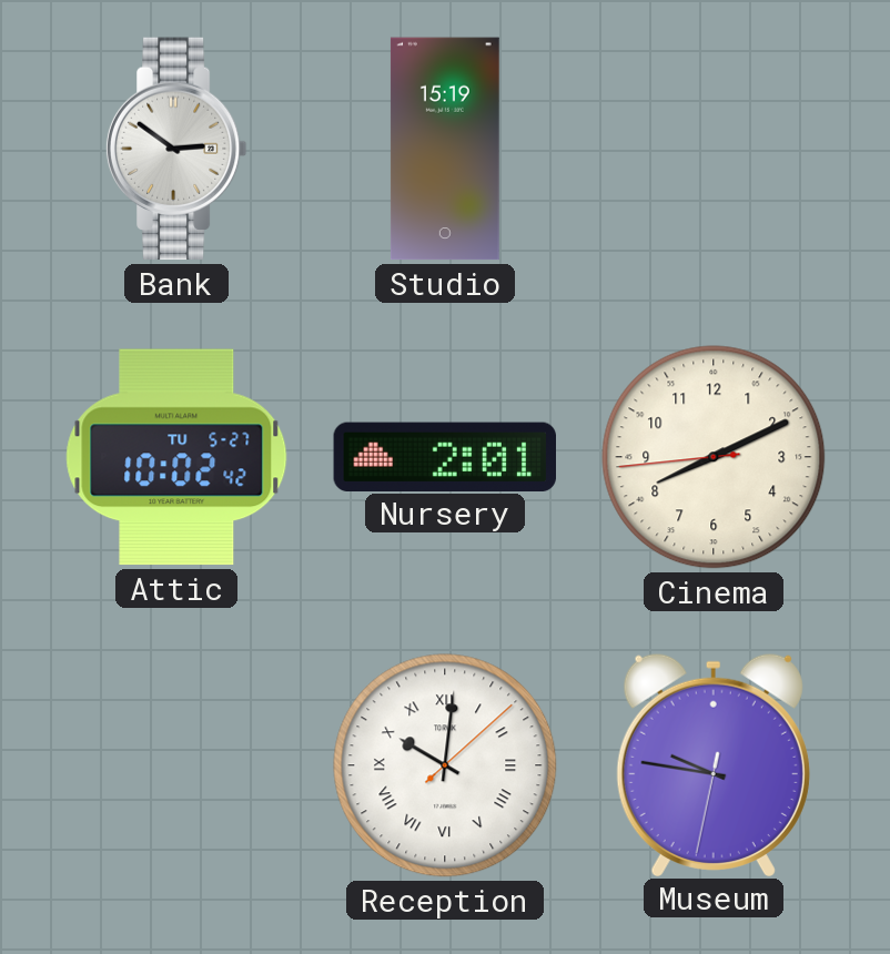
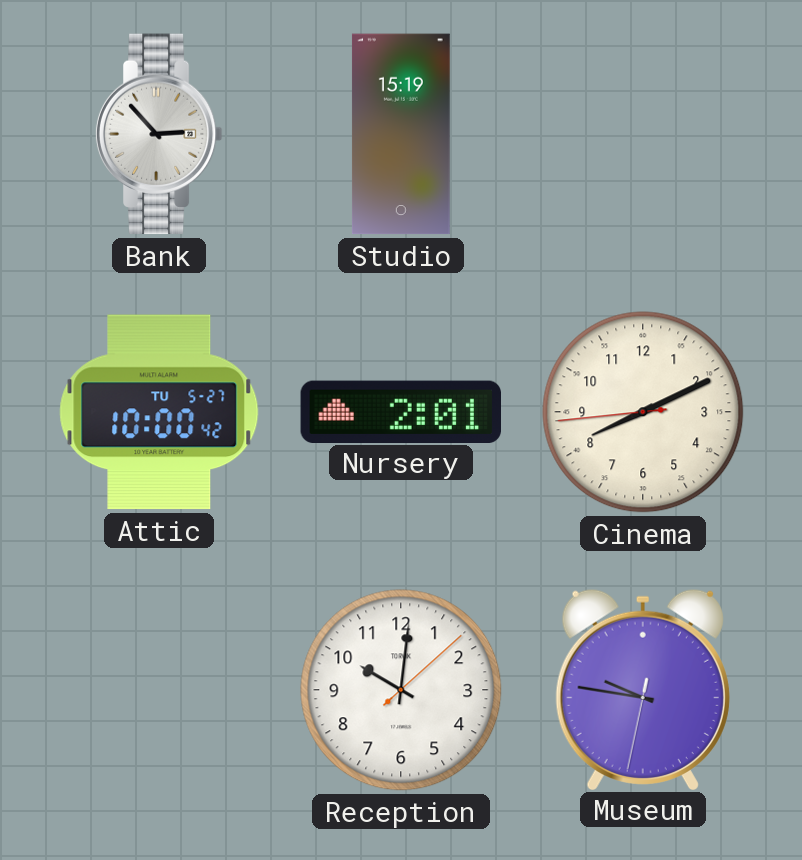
Bank: 2:51 -> 2:53
Attic: 10:02 -> 10:00
Reception numerals: Roman -> Arabic
